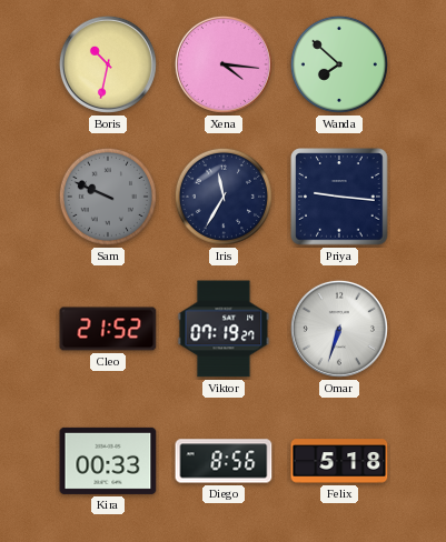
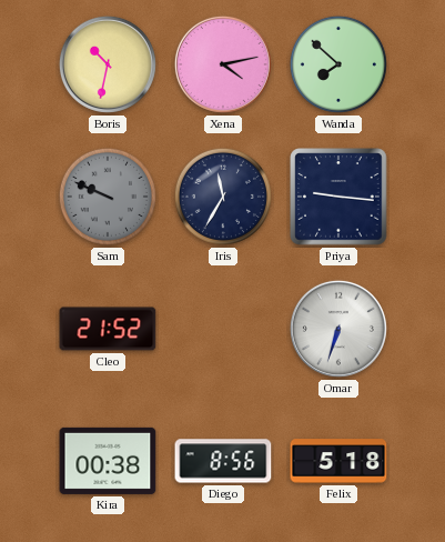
Xena: 4:16 -> 4:13
Viktor: 07:19 -> none
Kira: 00:33 -> 00:38
